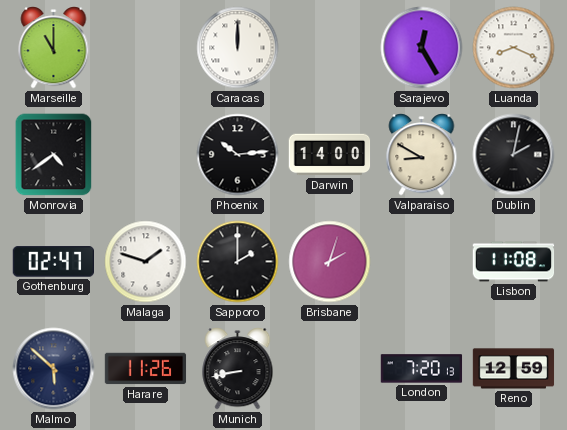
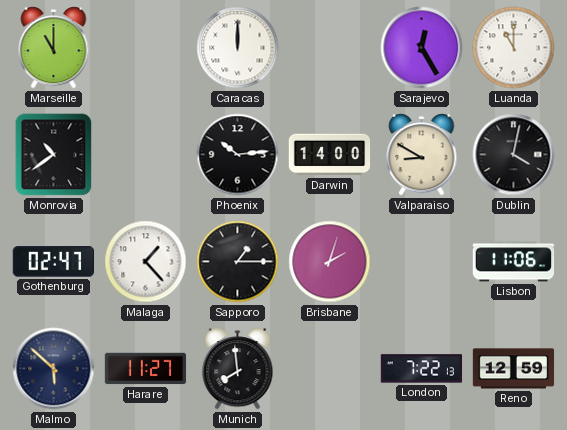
Luanda: 8:19 -> 11:00
Monrovia: 4:39 -> 10:39
Dublin: 2:02 -> 4:02
Malaga: 1:48 -> 1:23
Sapporo: 2:00 -> 1:15
Lisbon: 11:08 -> 11:06
Harare: 11:26 -> 11:27
Munich: 8:43 -> 7:59
London: 7:20 -> 7:22
